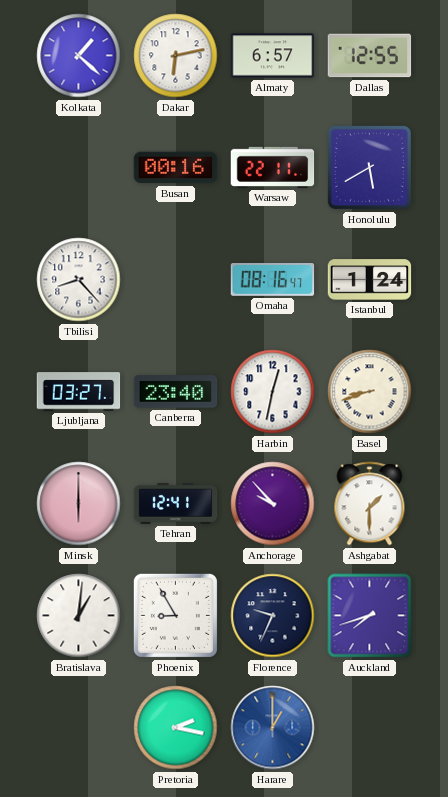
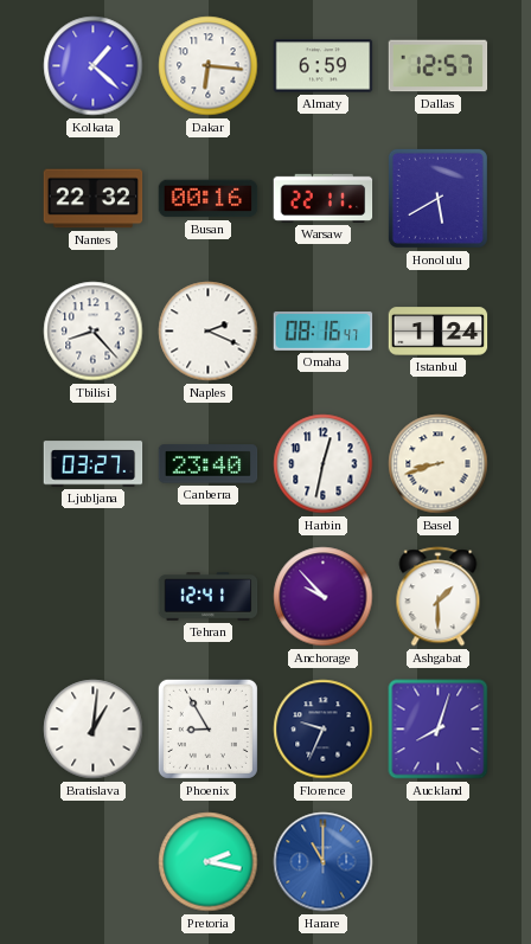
Dakar: 6:13 -> 6:16
Almaty: 6:57 -> 6:59
Dallas: 12:55 -> 12:57
Nantes: none -> 22:32
Naples: none -> 2:19
Minsk: 6:00 -> none
Auckland: 7:42 -> 8:03
Harare: 1:00 -> 11:00
